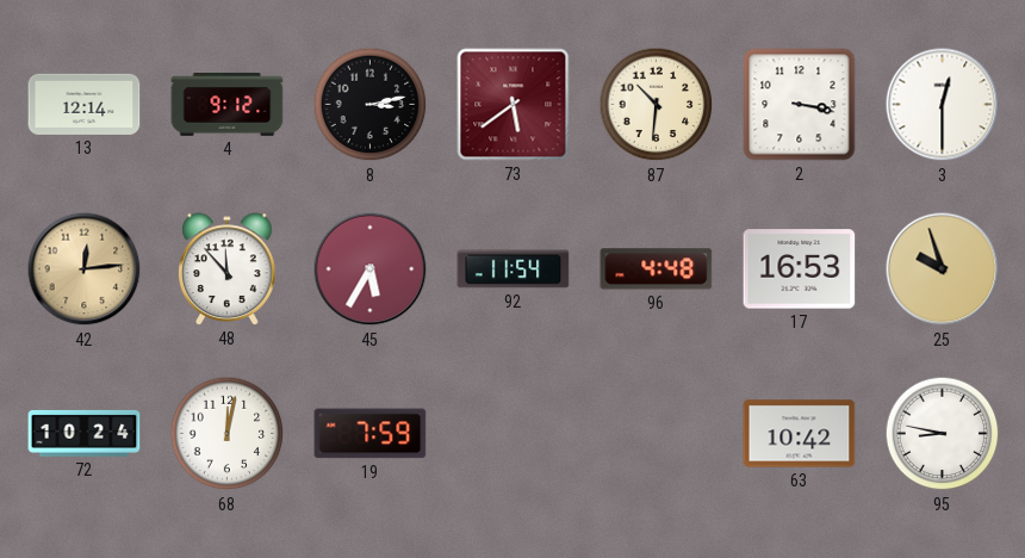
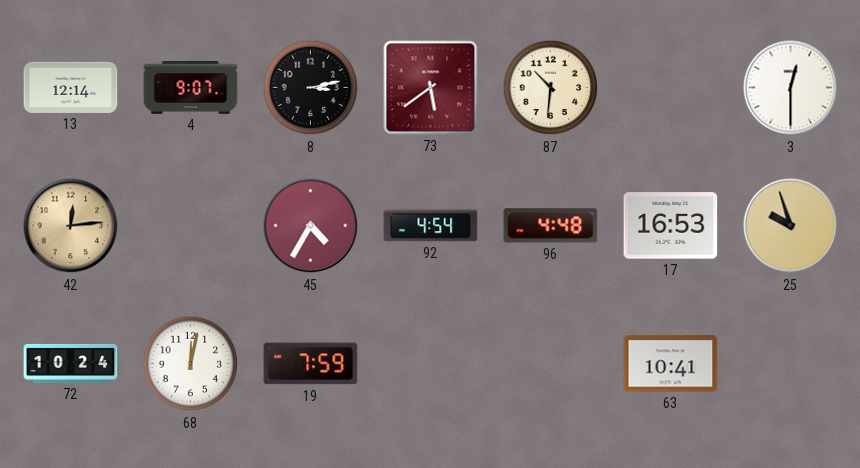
4: 9:12 -> 9:07
2: 3:17 -> none
48: 11:53 -> none
45: 5:35 -> 4:35
92: 11:54 -> 4:54
63: 10:42 -> 10:41
95: 8:47 -> none
